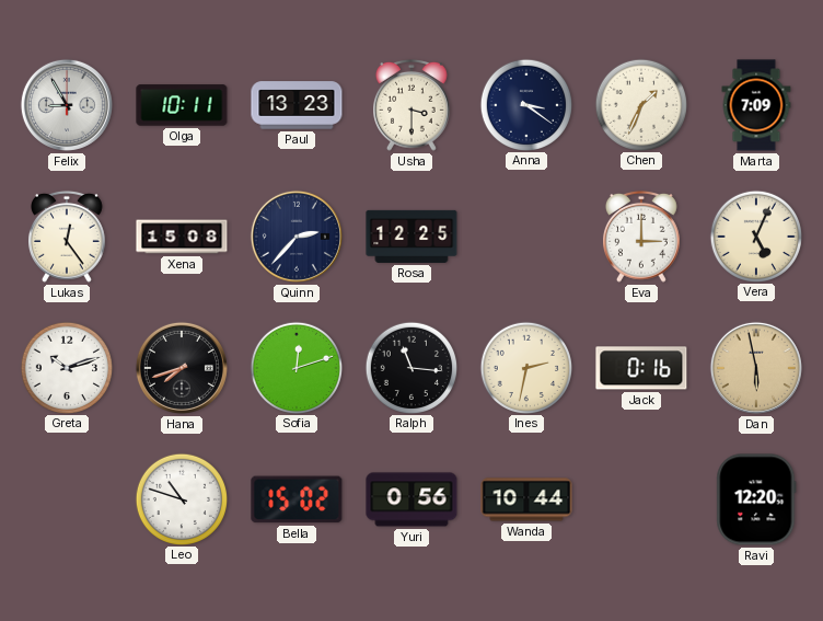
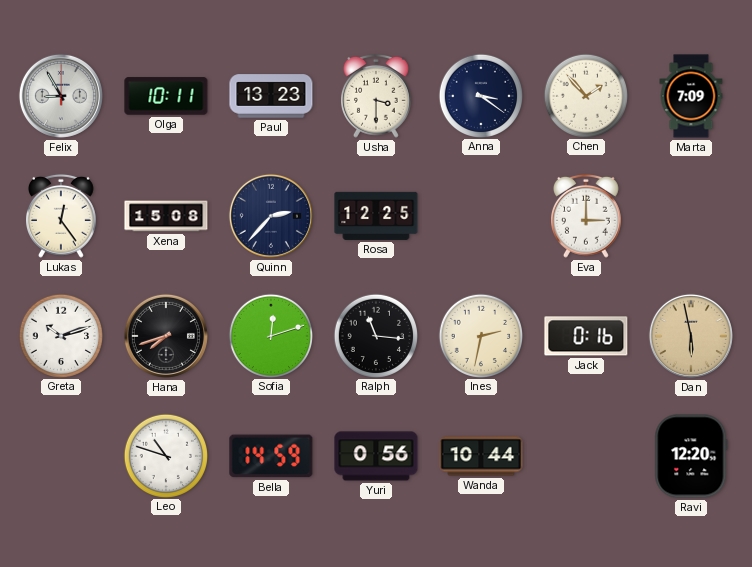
Chen: 1:34 -> 1:53
Vera: 5:04 -> none
Bella: 15:02 -> 14:59
